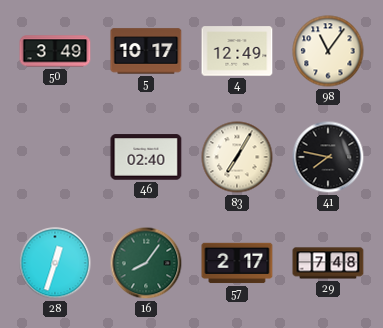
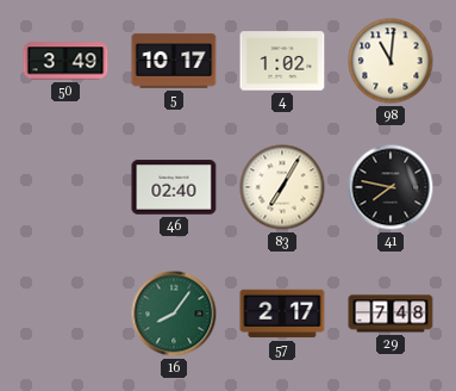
4: 12:49 -> 1:02
98: 11:06 -> 11:01
28: 12:33 -> none
